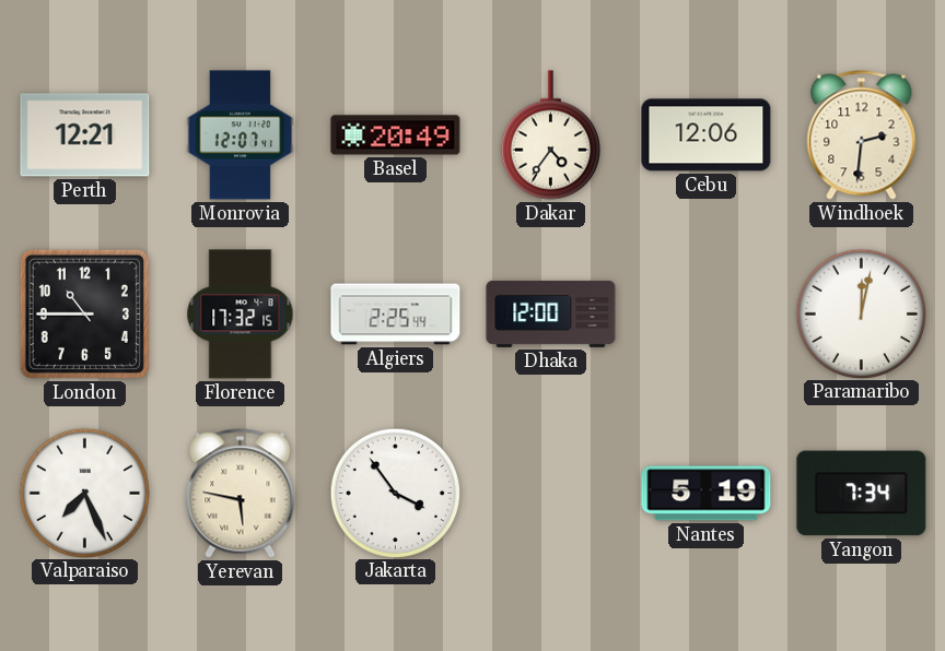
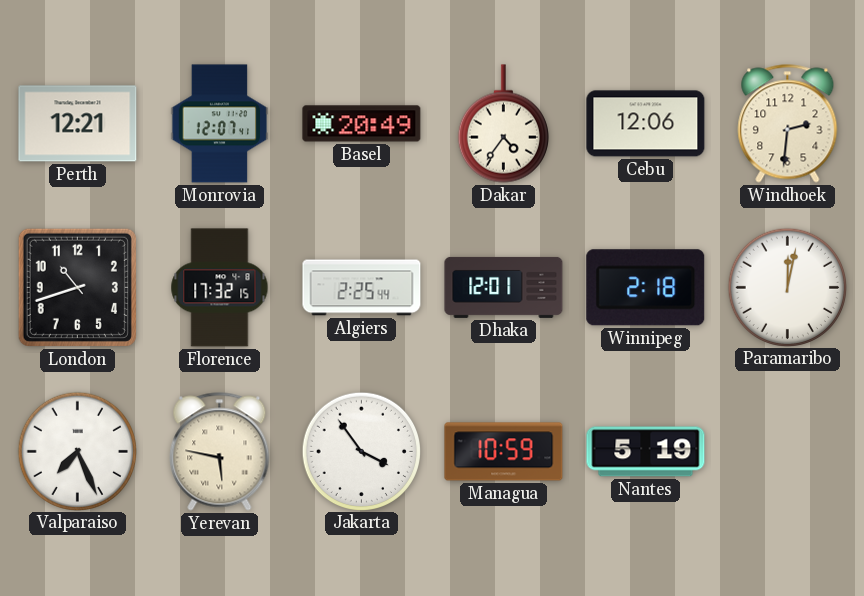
London: 10:45 -> 10:42
Dhaka: 12:00 -> 12:01
Winnipeg: none -> 2:18
Managua: none -> 10:59
Yangon: 7:34 -> none
